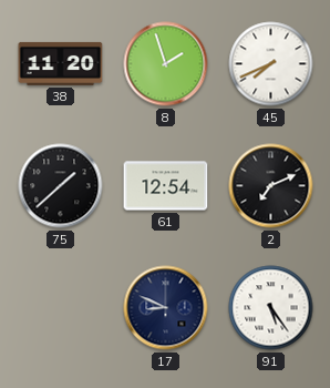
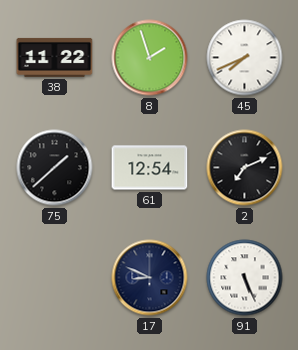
38: 11:20 -> 11:22
91: 5:24 -> 5:26
